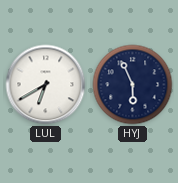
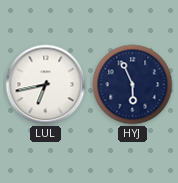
LUL: 6:40 -> 6:43
